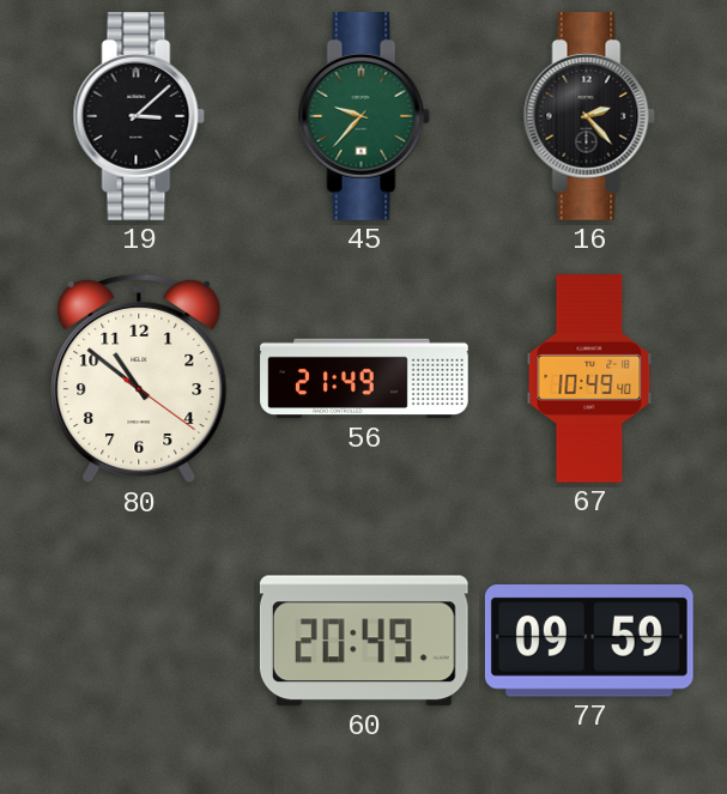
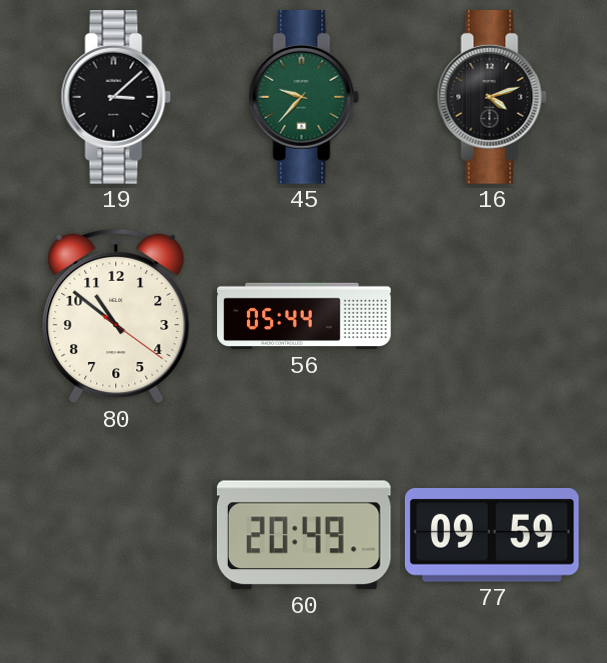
16: 2:23 -> 4:12
56: 21:49 -> 05:44
67: 10:49 -> none
